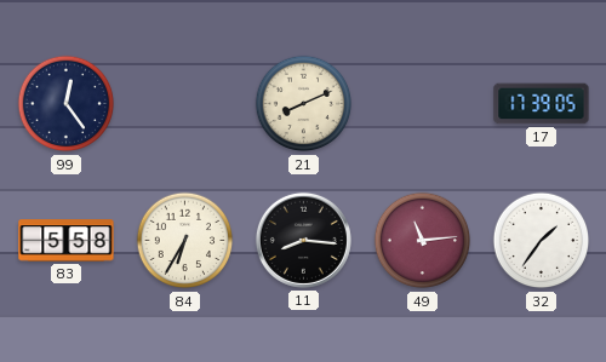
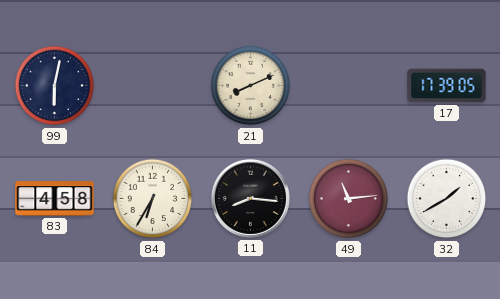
99: 12:24 -> 6:02
83: 5:58 -> 4:58
32: 1:36 -> 1:40
